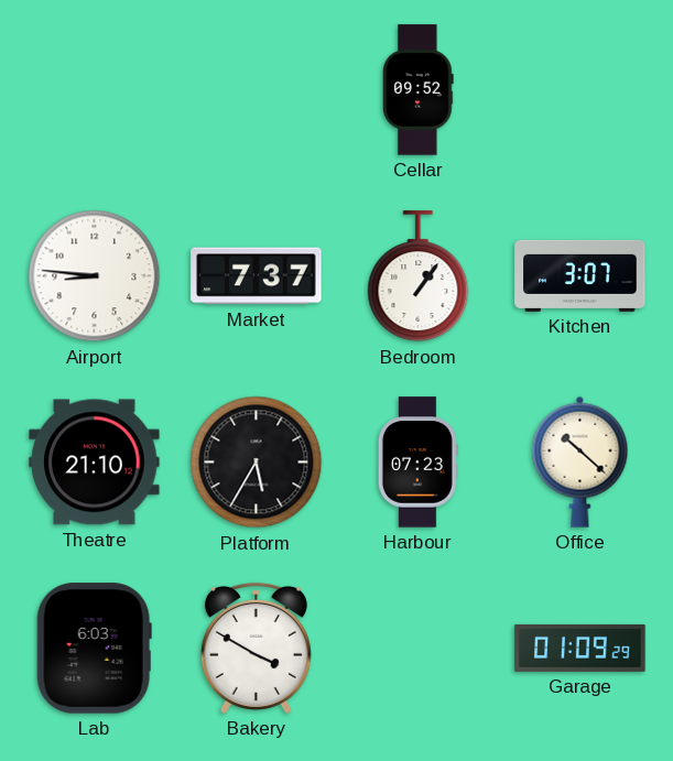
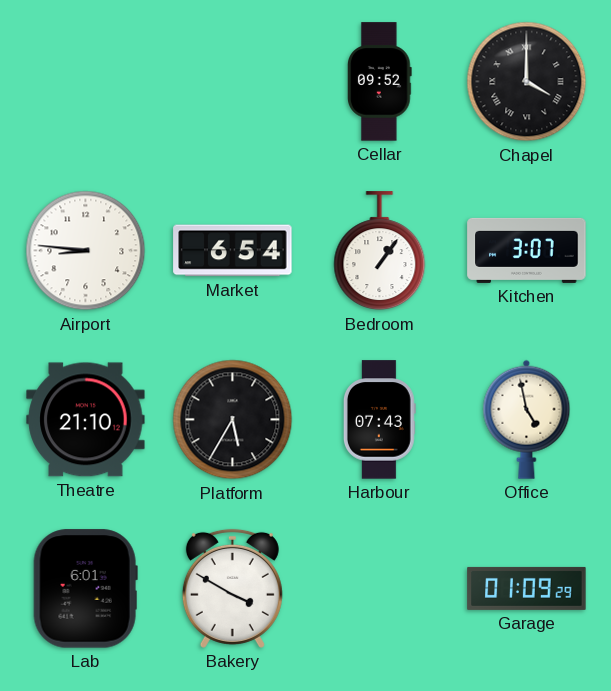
Chapel: none -> 4:00
Market: 7:37 -> 6:54
Harbour: 07:23 -> 07:43
Office: 10:22 -> 4:58
Lab: 6:03 -> 6:01
